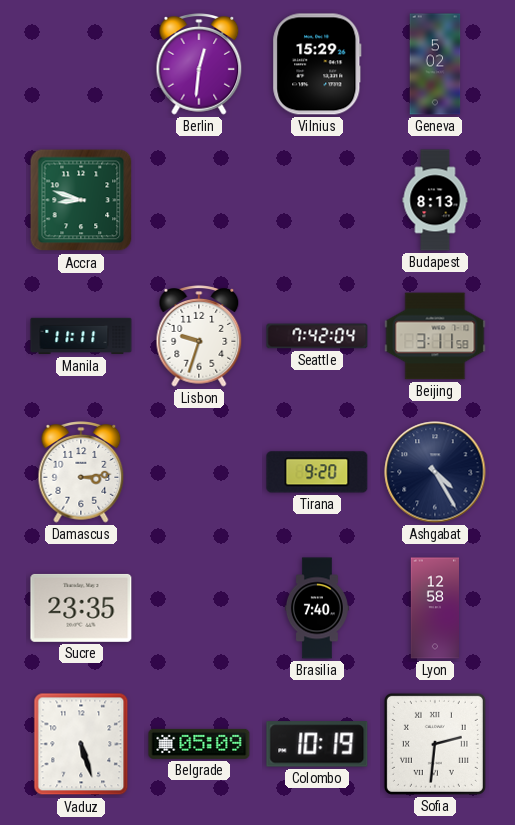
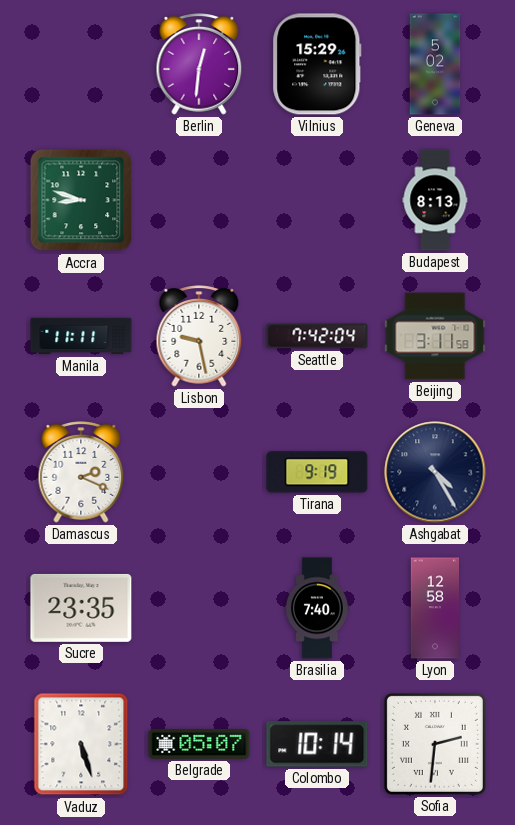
Lisbon: 9:33 -> 9:28
Damascus: 3:14 -> 2:19
Tirana: 9:20 -> 9:19
Belgrade: 05:09 -> 05:07
Colombo: 10:19 -> 10:14
